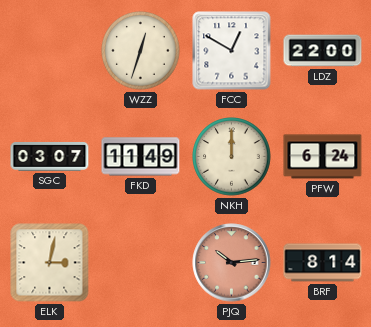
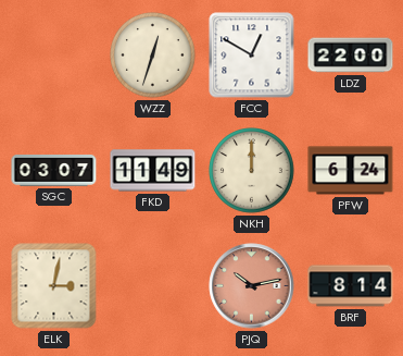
PJQ: 10:14 -> 10:13
